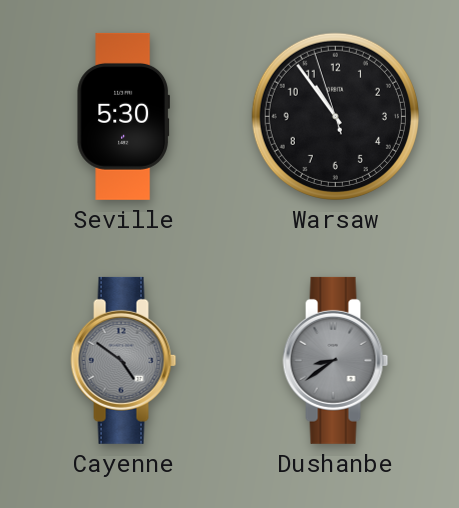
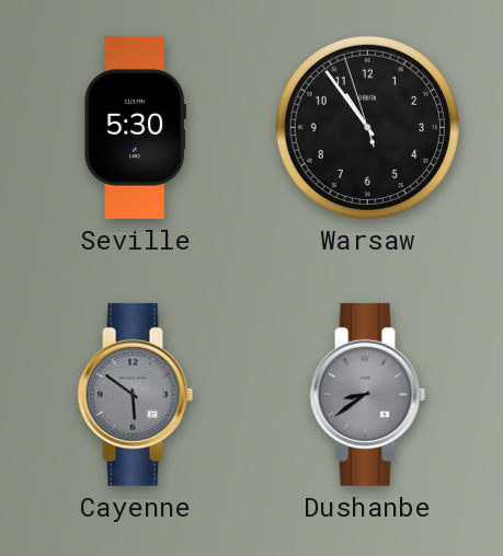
Cayenne: 4:51 -> 5:51
